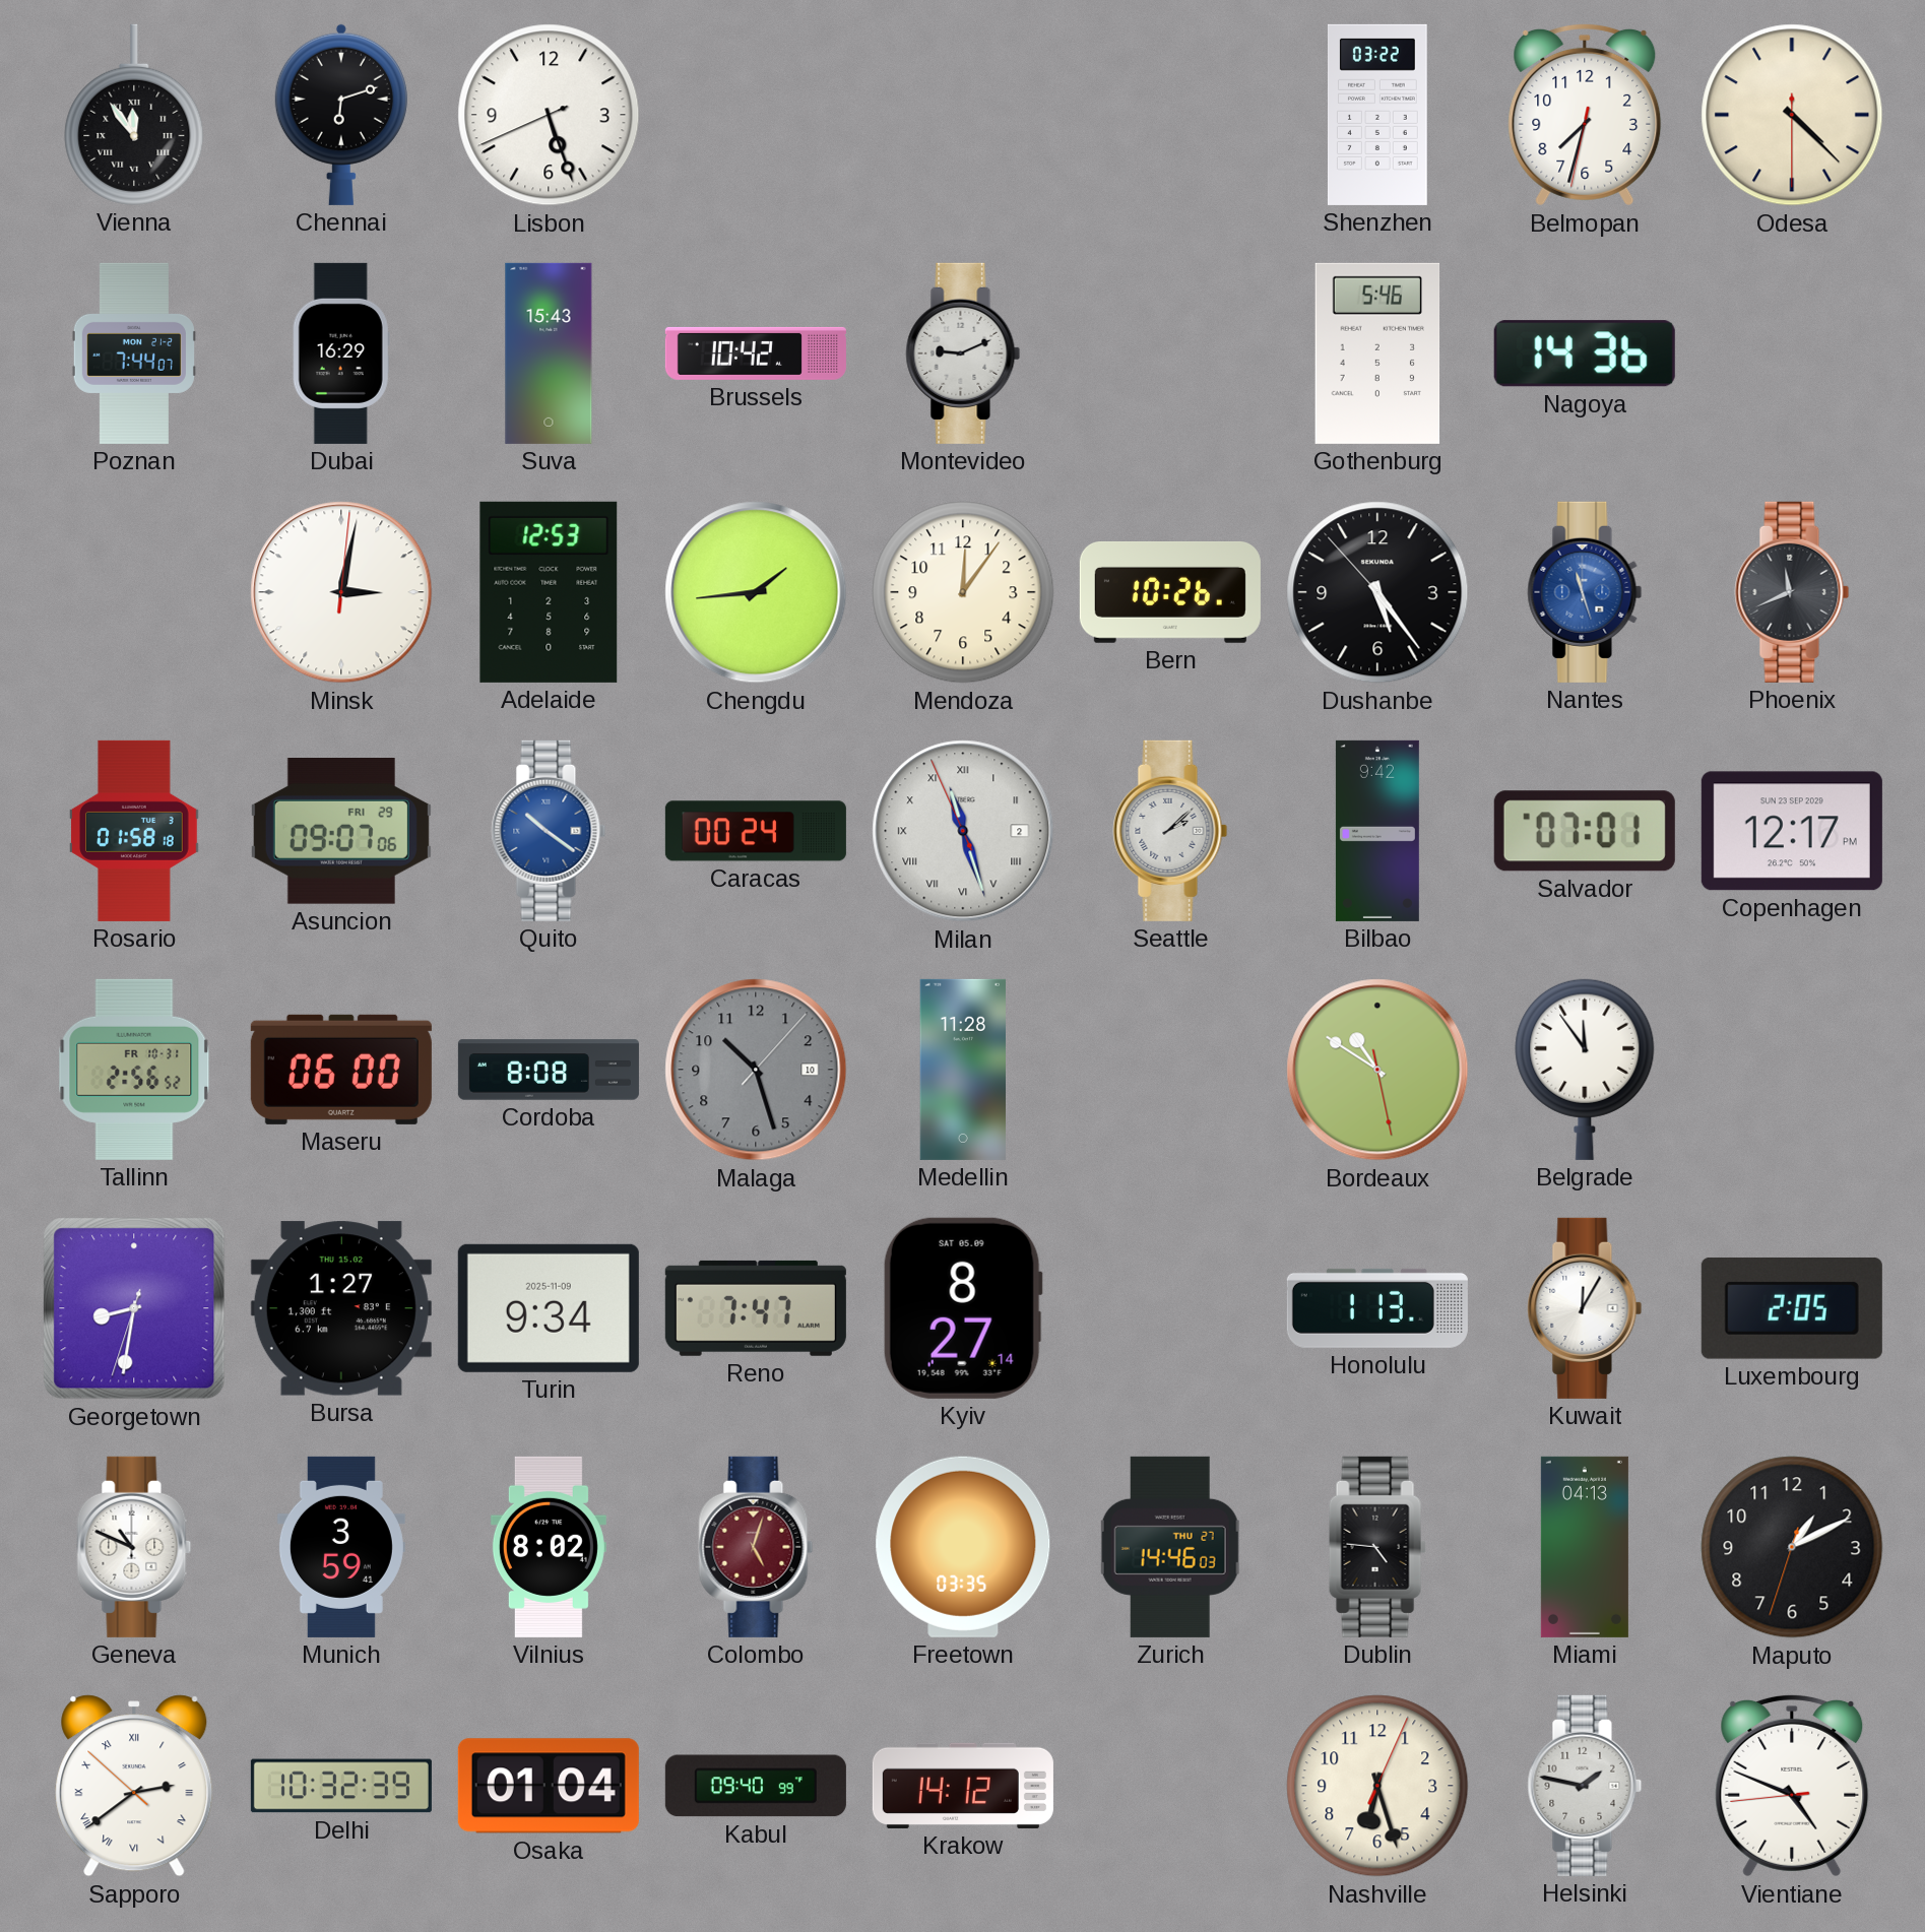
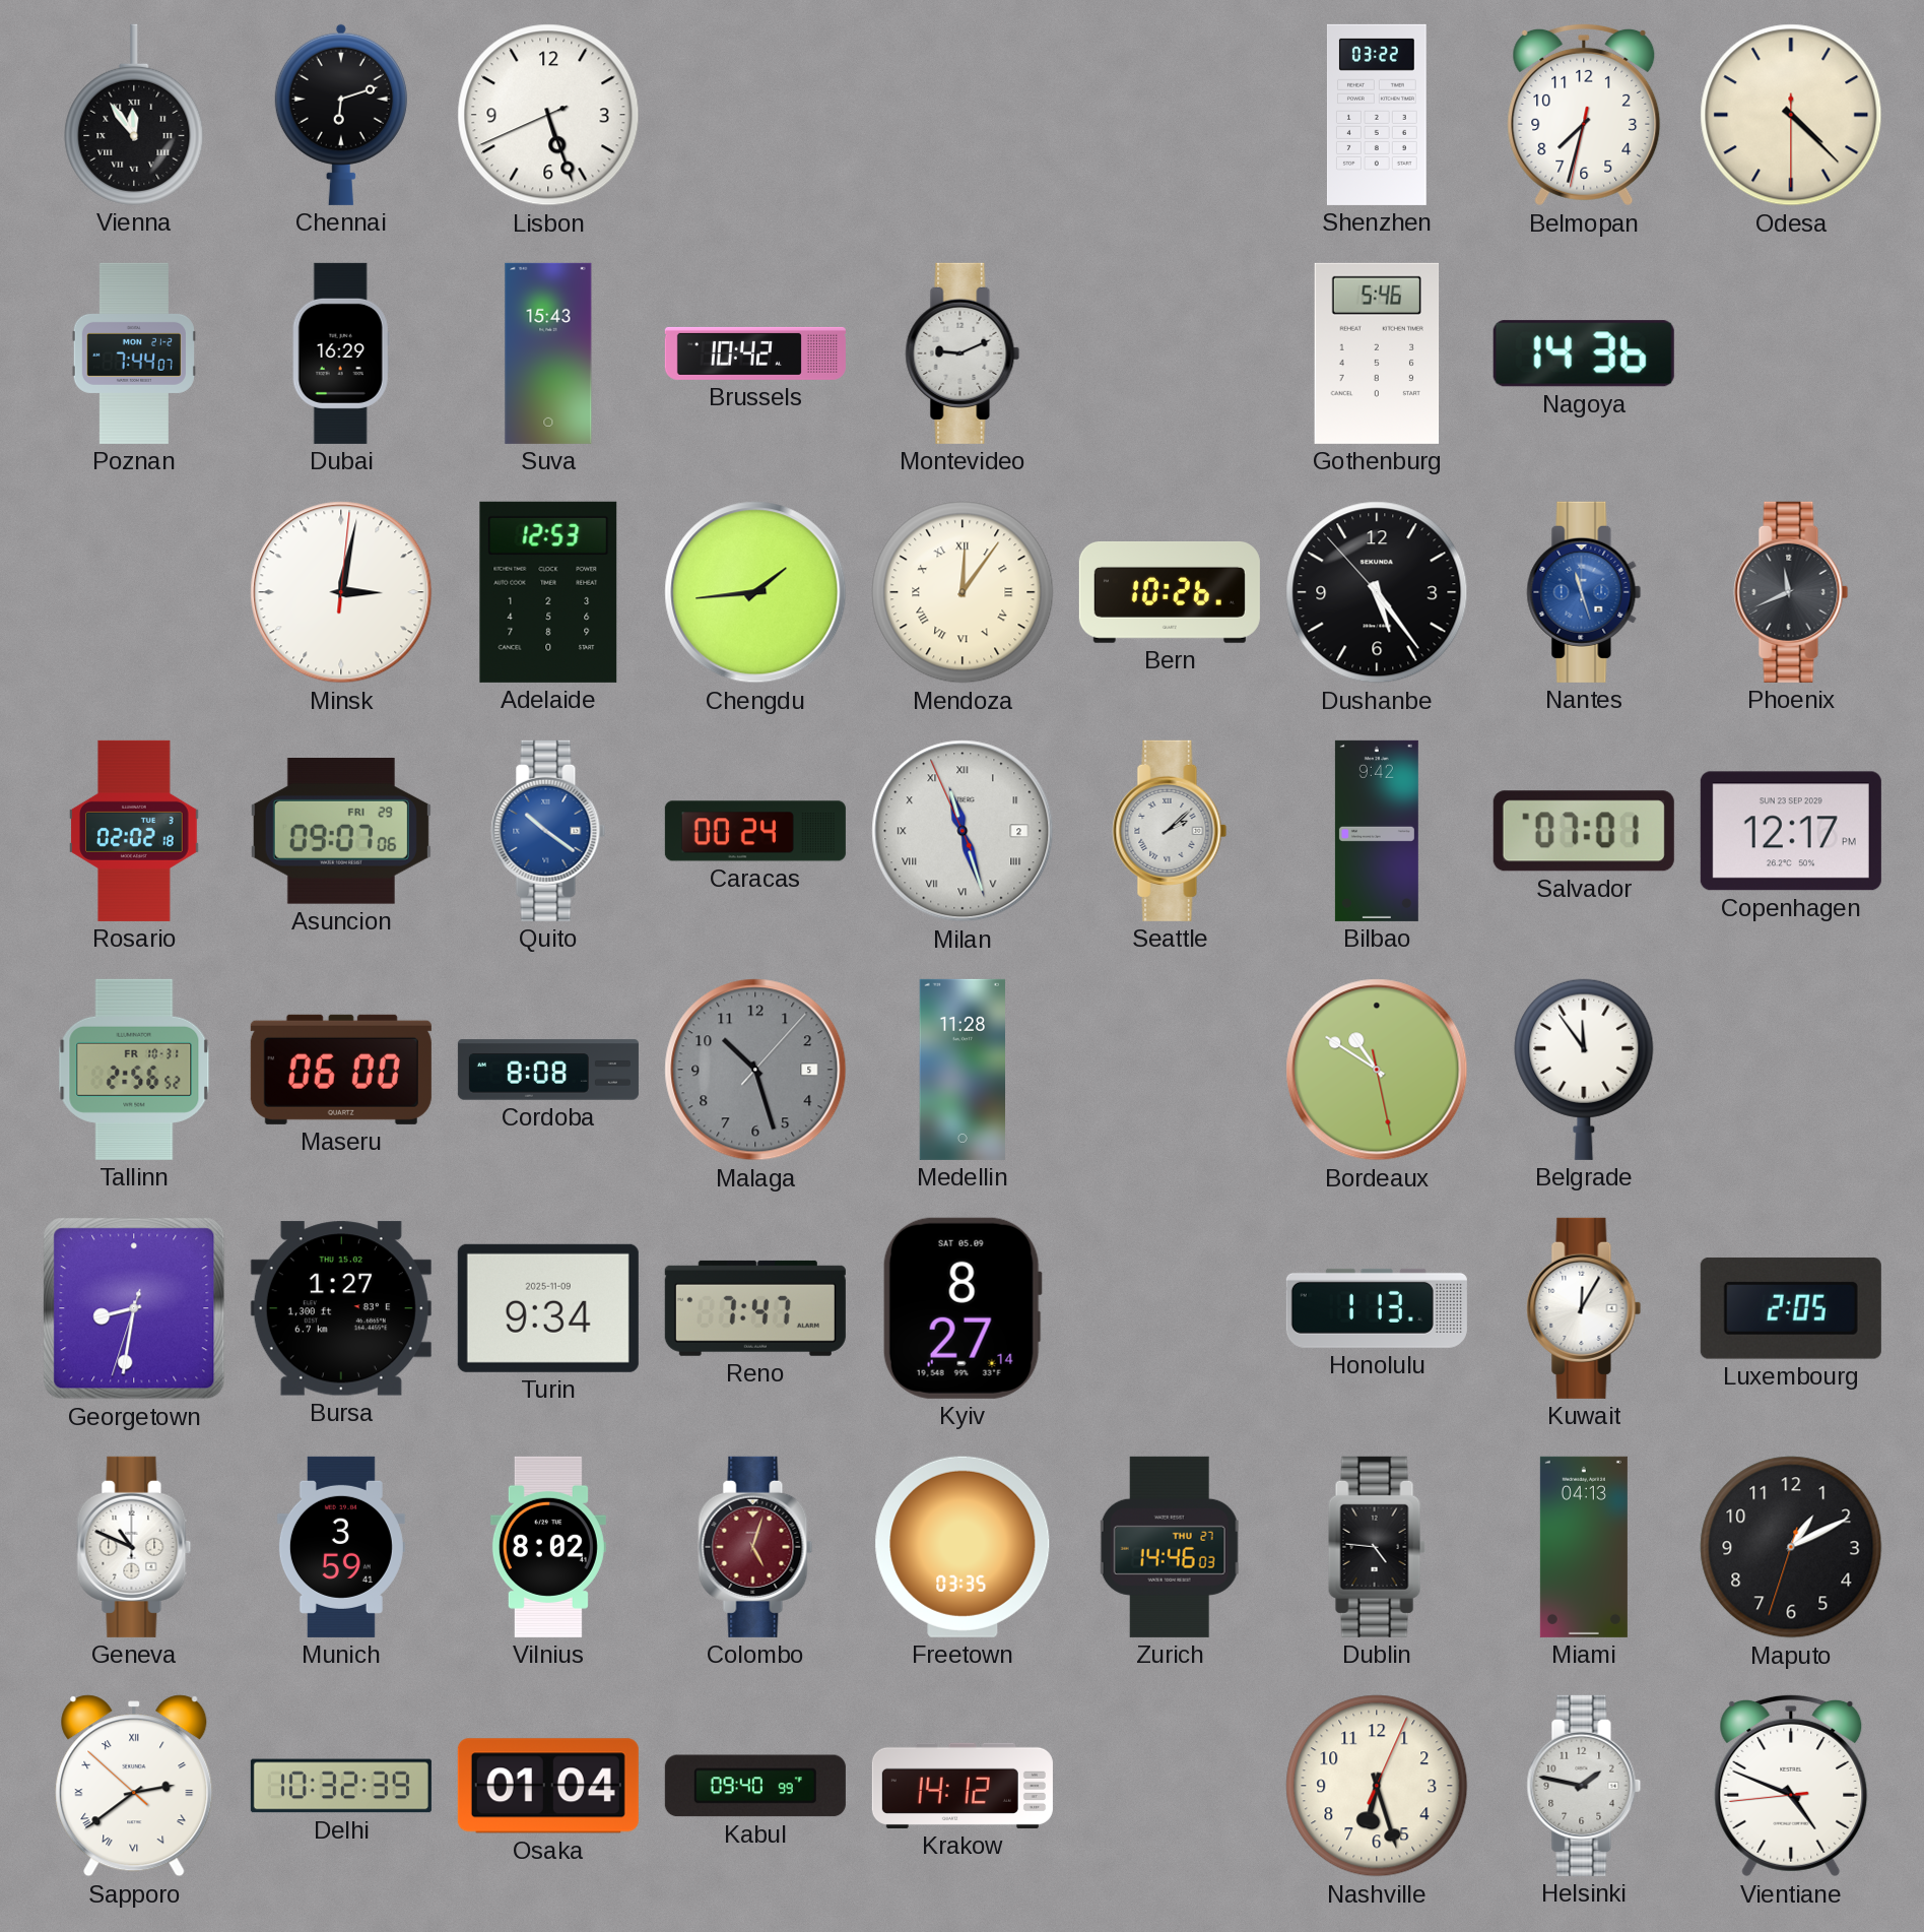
Mendoza numerals: Arabic -> Roman
Rosario: 01:58 -> 02:02
Malaga date: 10 -> 5
